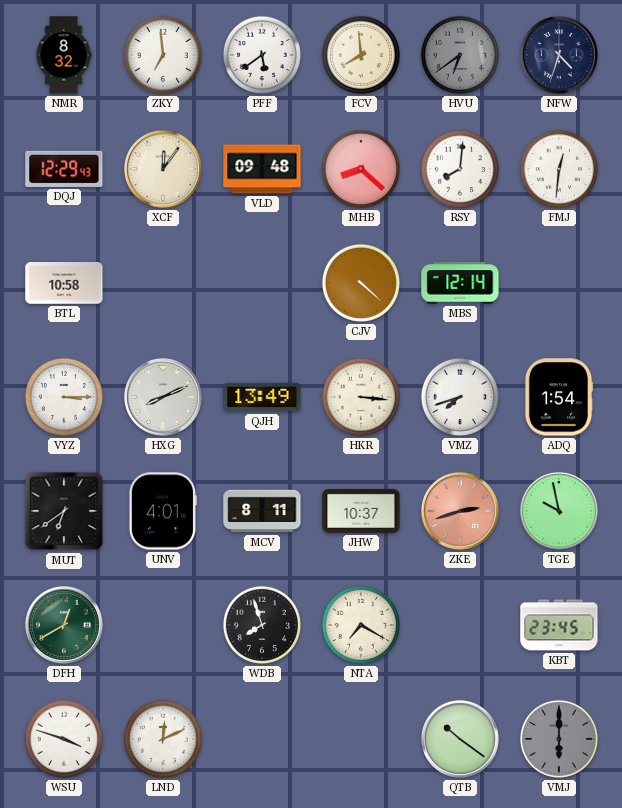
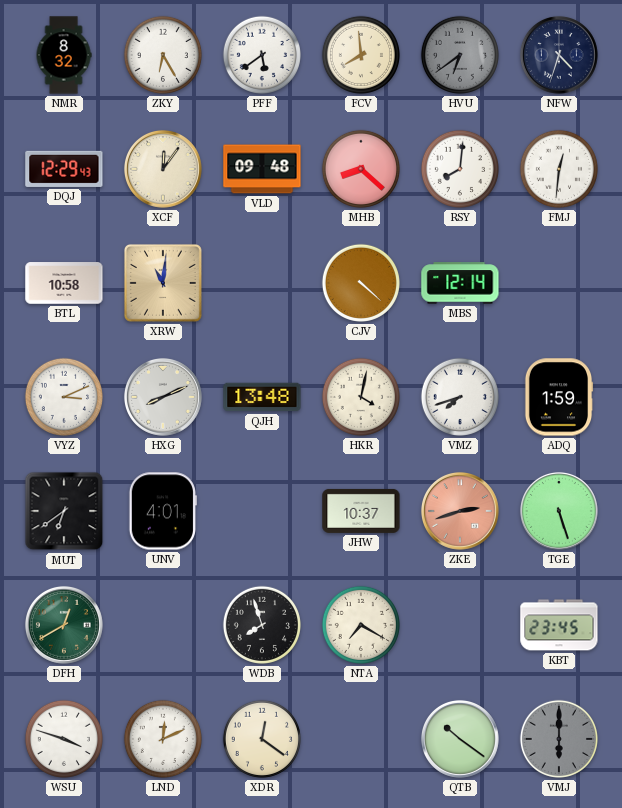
ZKY: 6:59 -> 6:25
XRW: none -> 11:01
VYZ: 3:15 -> 3:11
QJH: 13:49 -> 13:48
HKR: 3:16 -> 4:02
ADQ: 1:54 -> 1:59
MCV: 8:11 -> none
TGE: 9:58 -> 5:27
XDR: none -> 12:21
